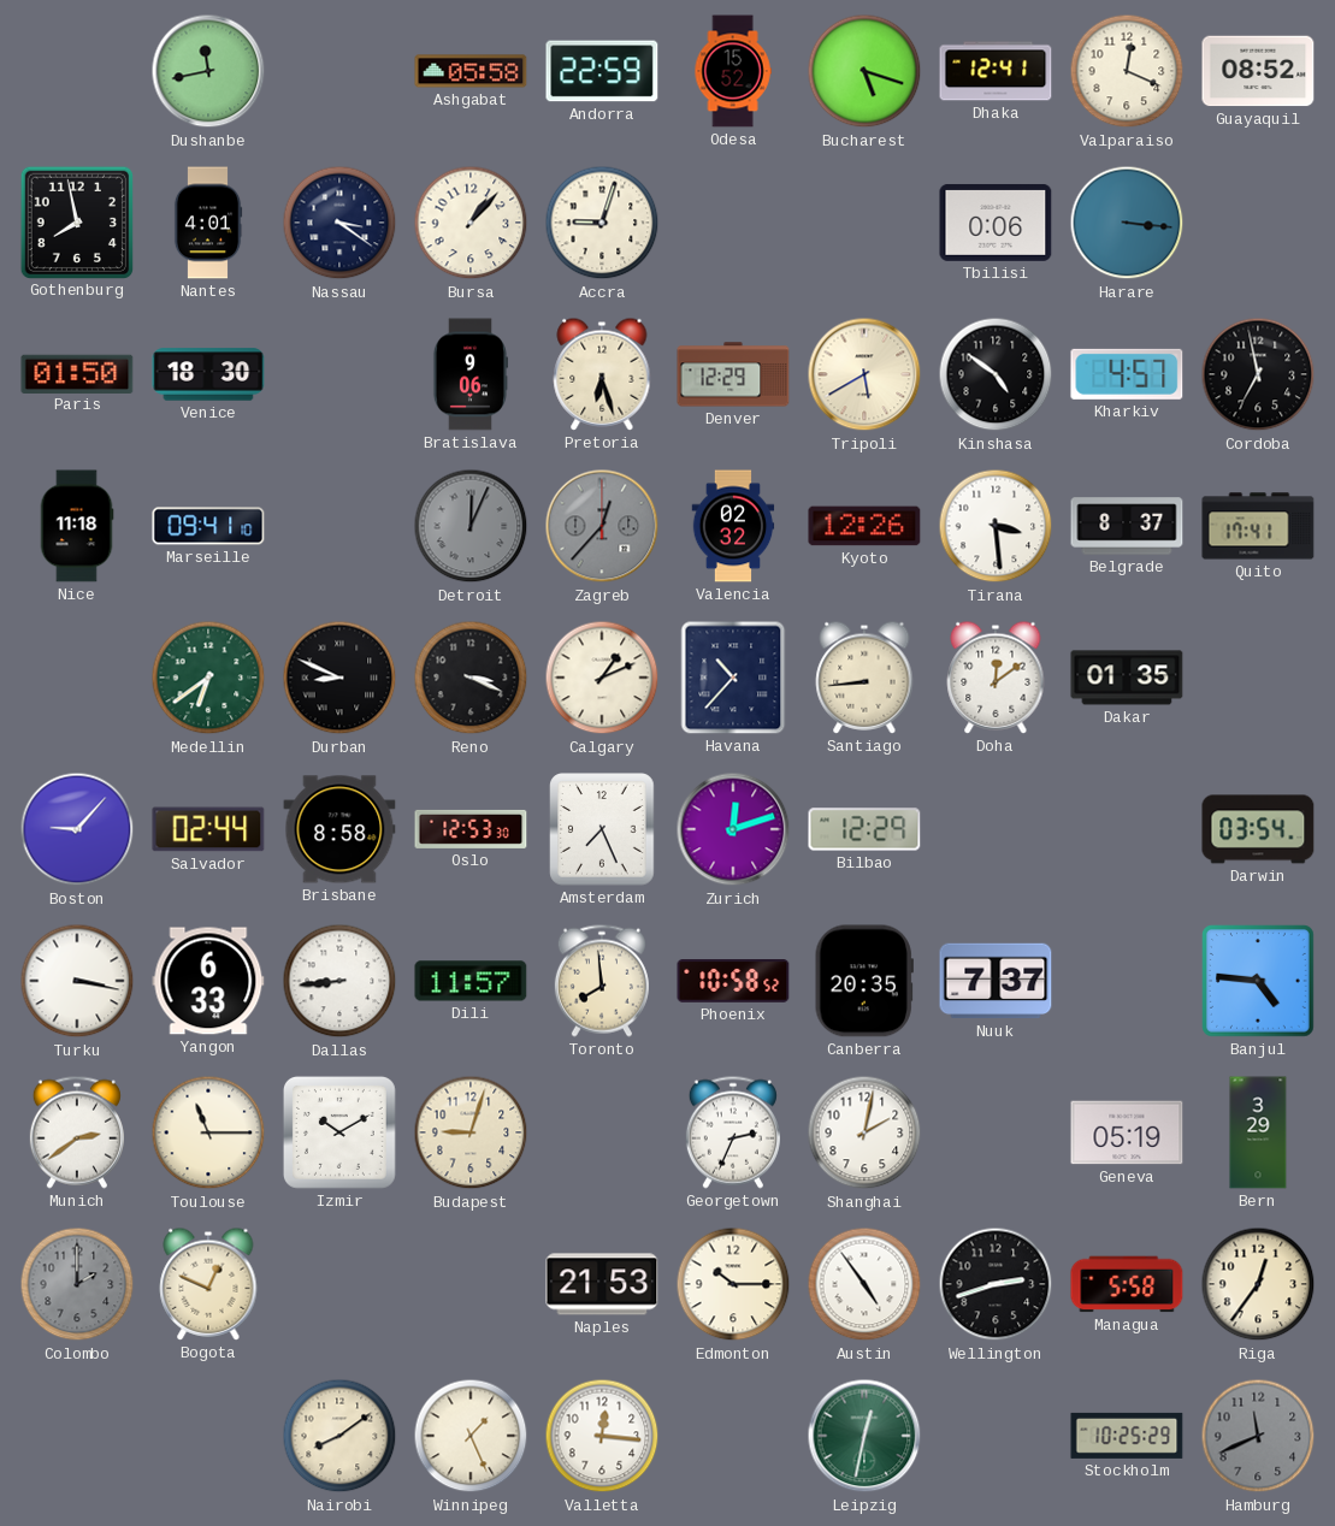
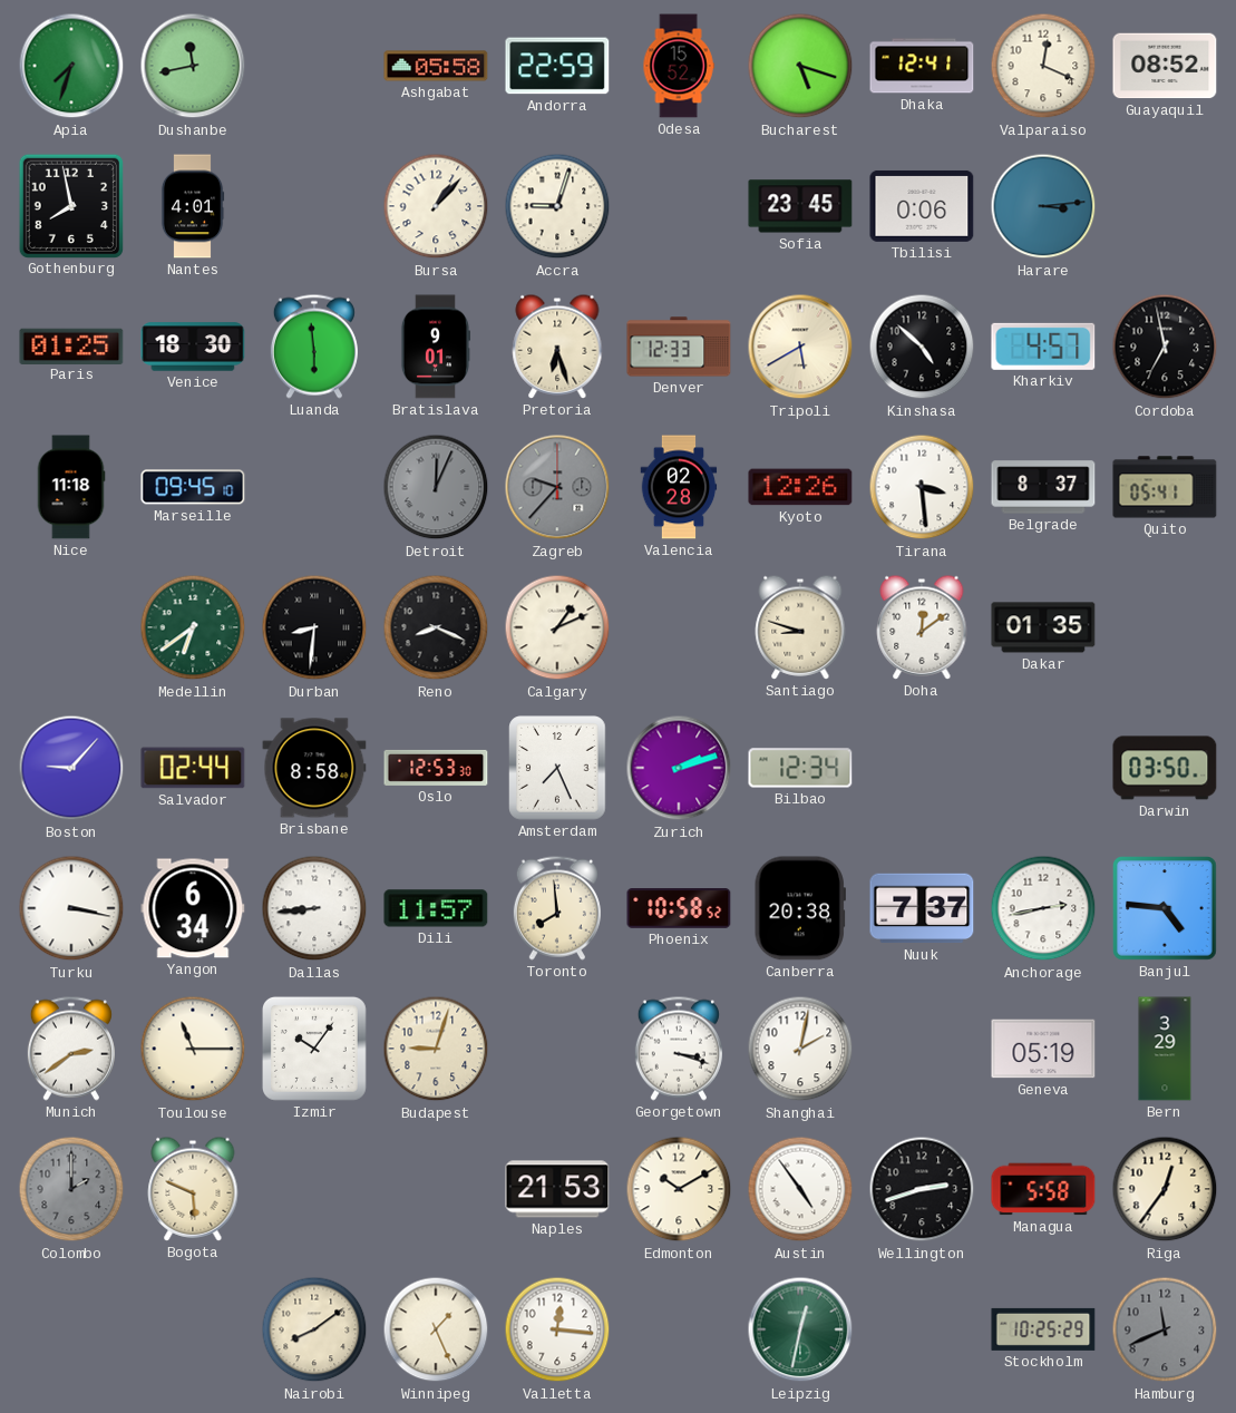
Apia: none -> 7:33
Nassau: 3:21 -> none
Sofia: none -> 23:45
Harare: 3:16 -> 3:14
Paris: 01:50 -> 01:25
Luanda: none -> 5:59
Bratislava: 9:06 -> 9:01
Denver: 12:29 -> 12:33
Kinshasa: 4:51 -> 4:52
Marseille: 09:41 -> 09:45
Zagreb: 12:37 -> 9:37
Valencia: 02:32 -> 02:28
Quito: 17:41 -> 05:41
Durban: 8:49 -> 8:31
Reno: 3:19 -> 8:19
Havana: 10:37 -> none
Santiago: 8:44 -> 8:48
Zurich: 12:12 -> 2:12
Bilbao: 12:29 -> 12:34
Darwin: 03:54 -> 03:50
Yangon: 6:33 -> 6:34
Canberra: 20:35 -> 20:38
Anchorage: none -> 2:43
Izmir: 10:10 -> 10:06
Georgetown: 2:34 -> 3:18
Bogota: 12:49 -> 5:49
Edmonton: 10:15 -> 10:10
